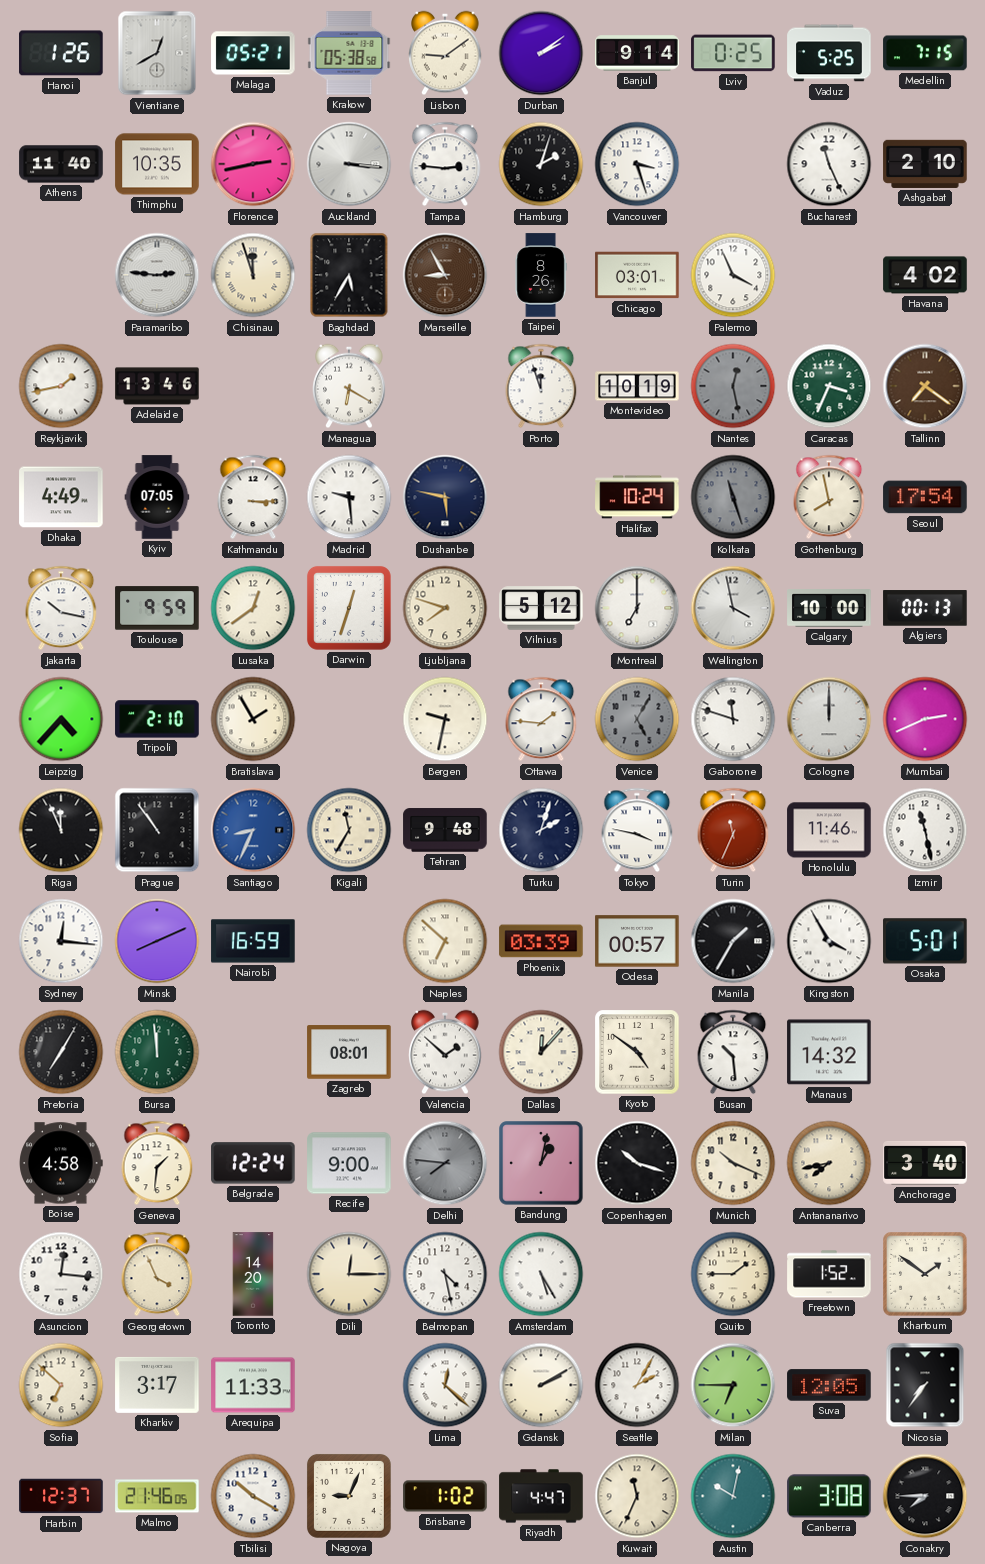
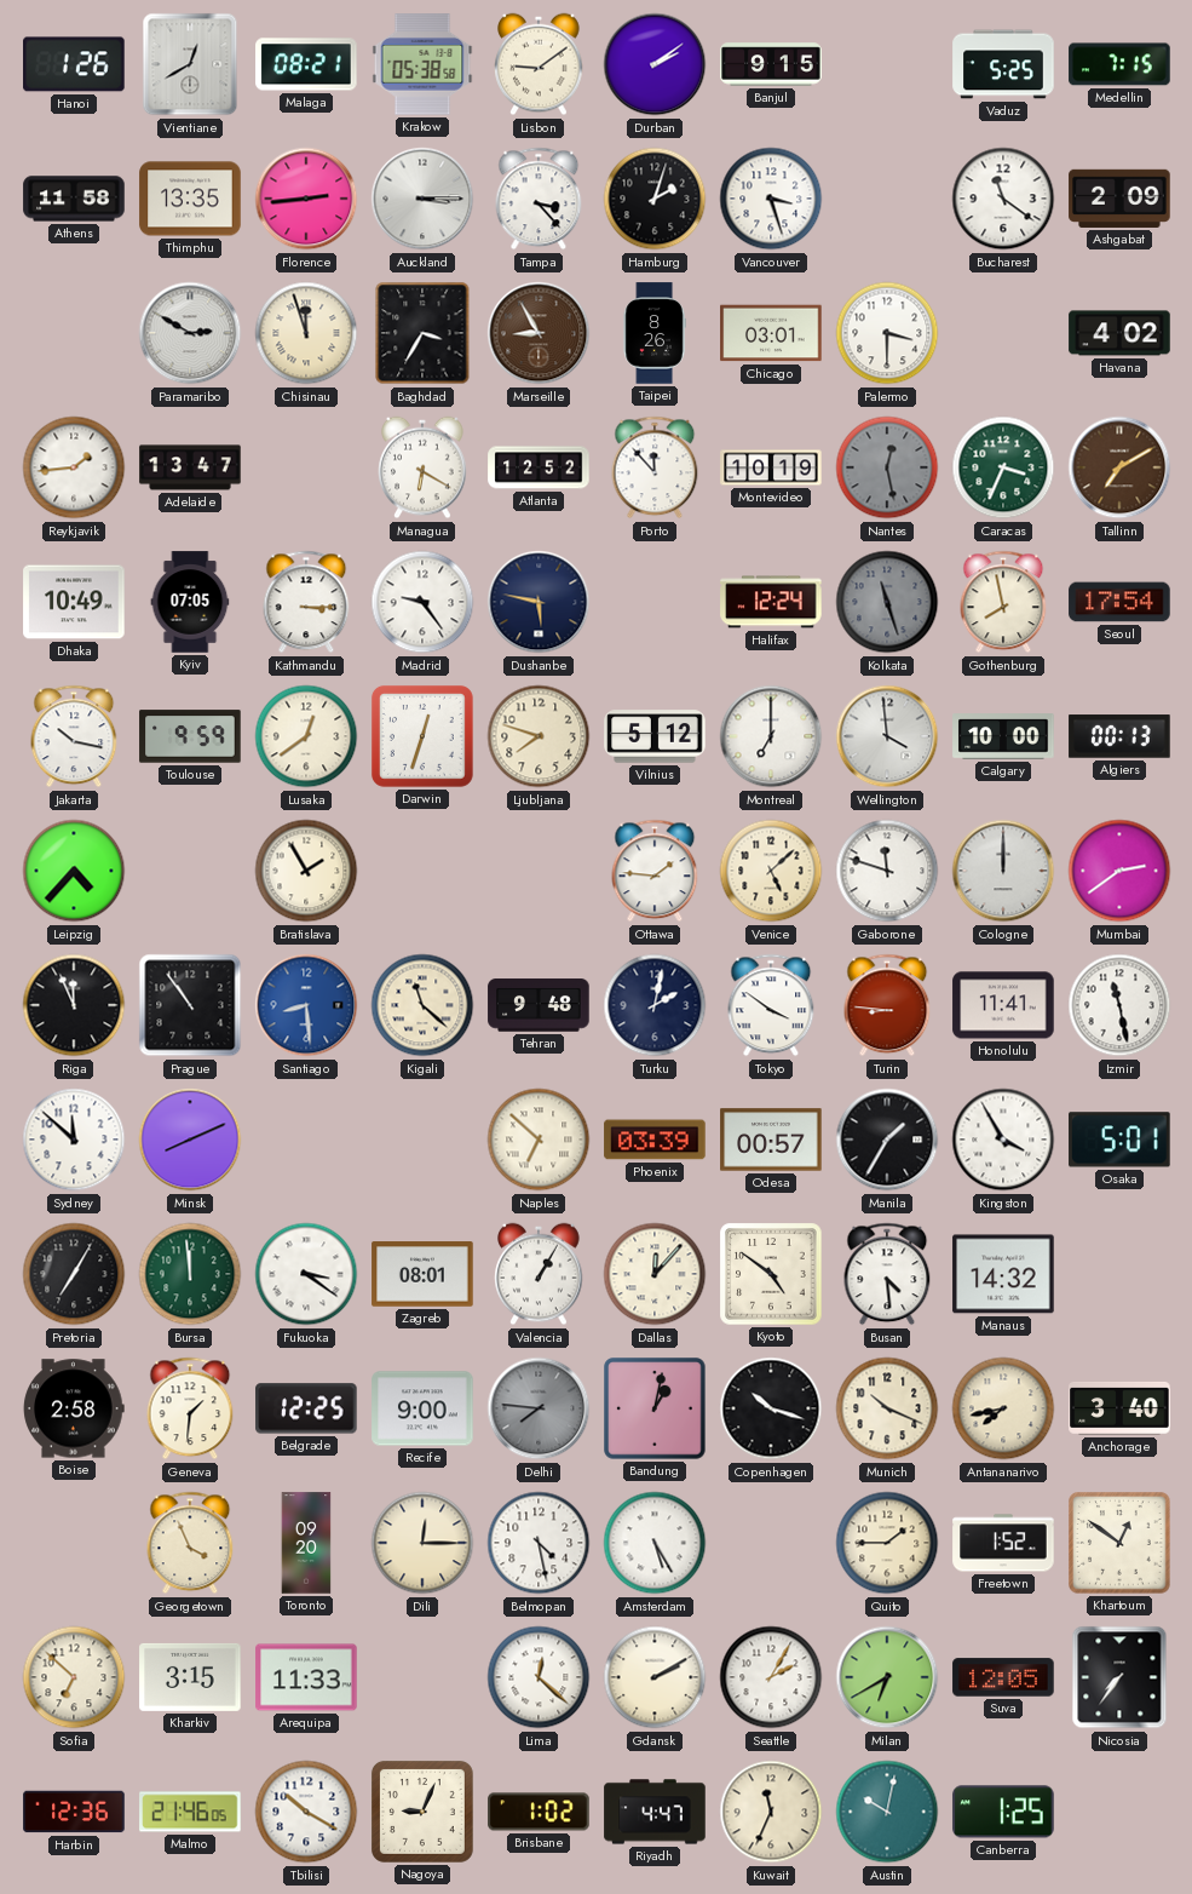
Malaga: 05:21 -> 08:21
Banjul: 9:14 -> 9:15
Lviv: 0:25 -> none
Athens: 11:40 -> 11:58
Thimphu: 10:35 -> 13:35
Florence: 2:43 -> 2:44
Auckland: 3:16 -> 3:15
Tampa: 2:46 -> 3:23
Bucharest: 11:26 -> 11:21
Ashgabat: 2:10 -> 2:09
Paramaribo: 2:46 -> 2:50
Baghdad: 5:35 -> 3:35
Palermo: 3:56 -> 3:30
Reykjavik: 1:43 -> 1:44
Adelaide: 13:46 -> 13:47
Atlanta: none -> 12:52
Porto: 11:57 -> 11:53
Tallinn: 7:21 -> 7:10
Dhaka: 4:49 -> 10:49
Madrid: 9:29 -> 9:24
Halifax: 10:24 -> 12:24
Wellington: 3:58 -> 3:59
Tripoli: 2:10 -> none
Bergen: 9:32 -> none
Venice: 5:05 -> 5:08
Venice dial: grey -> cream
Mumbai: 2:41 -> 2:39
Santiago: 8:34 -> 8:29
Kigali: 11:35 -> 11:22
Turku: 2:03 -> 2:02
Tokyo: 3:47 -> 3:51
Turin: 11:34 -> 8:46
Honolulu: 11:46 -> 11:41
Sydney: 12:16 -> 11:52
Nairobi: 16:59 -> none
Fukuoka: none -> 3:21
Valencia: 1:52 -> 1:05
Busan: 10:29 -> 4:29
Boise: 4:58 -> 2:58
Belgrade: 12:24 -> 12:25
Asuncion: 12:16 -> none
Toronto: 14:20 -> 09:20
Khartoum: 1:51 -> 12:51
Kharkiv: 3:17 -> 3:15
Milan: 6:45 -> 6:40
Harbin: 12:37 -> 12:36
Canberra: 3:08 -> 1:25
Conakry: 7:45 -> none
